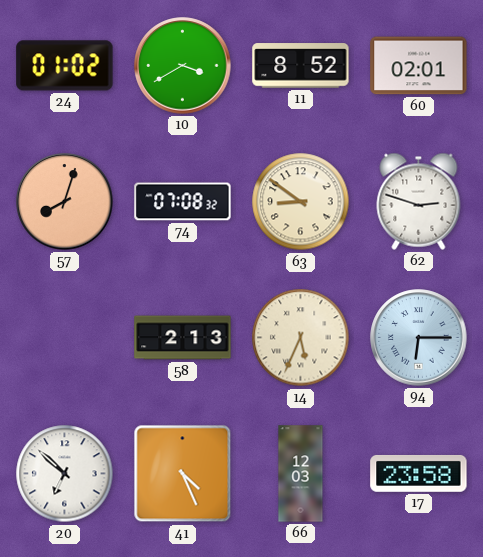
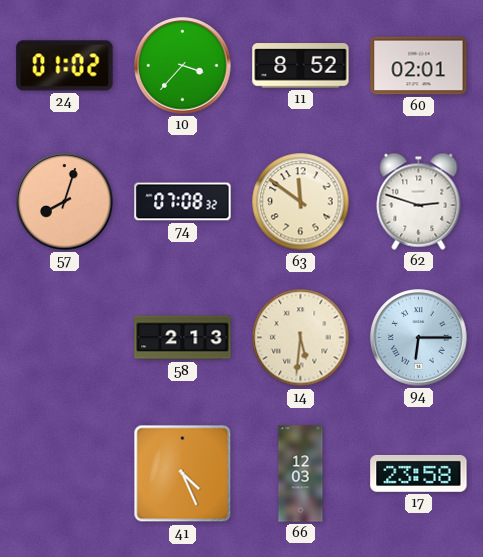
10: 3:40 -> 3:37
63: 8:51 -> 11:51
14: 5:34 -> 5:31
20: 6:52 -> none
